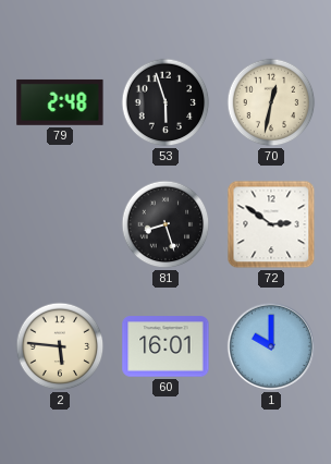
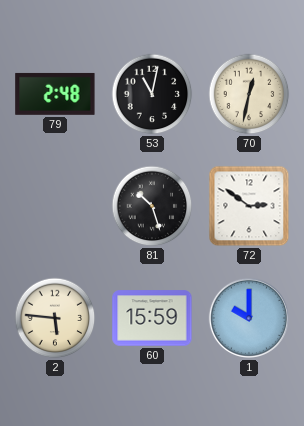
53: 5:57 -> 11:02
81: 8:27 -> 10:27
60: 16:01 -> 15:59
